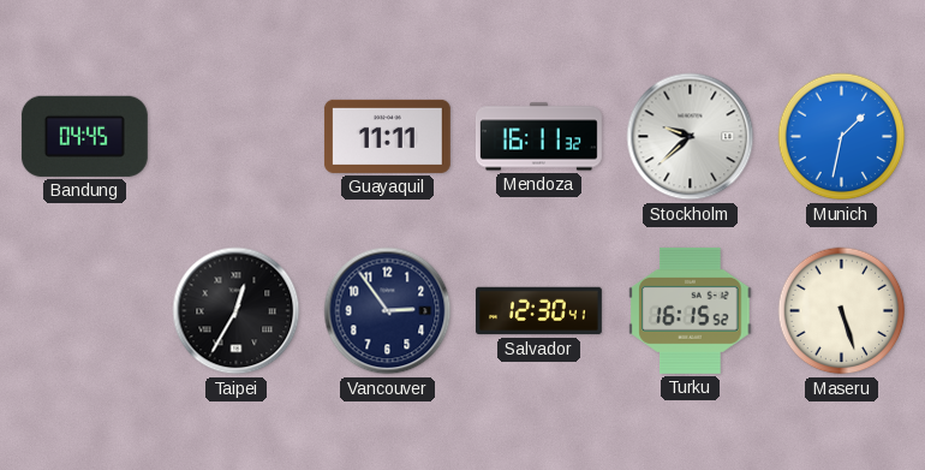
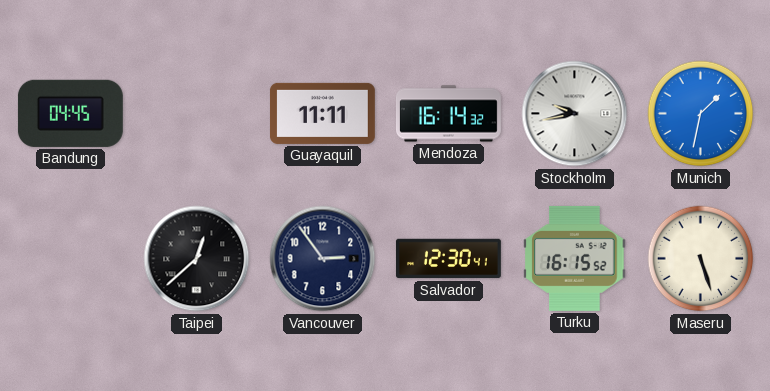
Mendoza: 16:11 -> 16:14
Stockholm: 9:38 -> 9:43
Taipei: 12:35 -> 12:38
